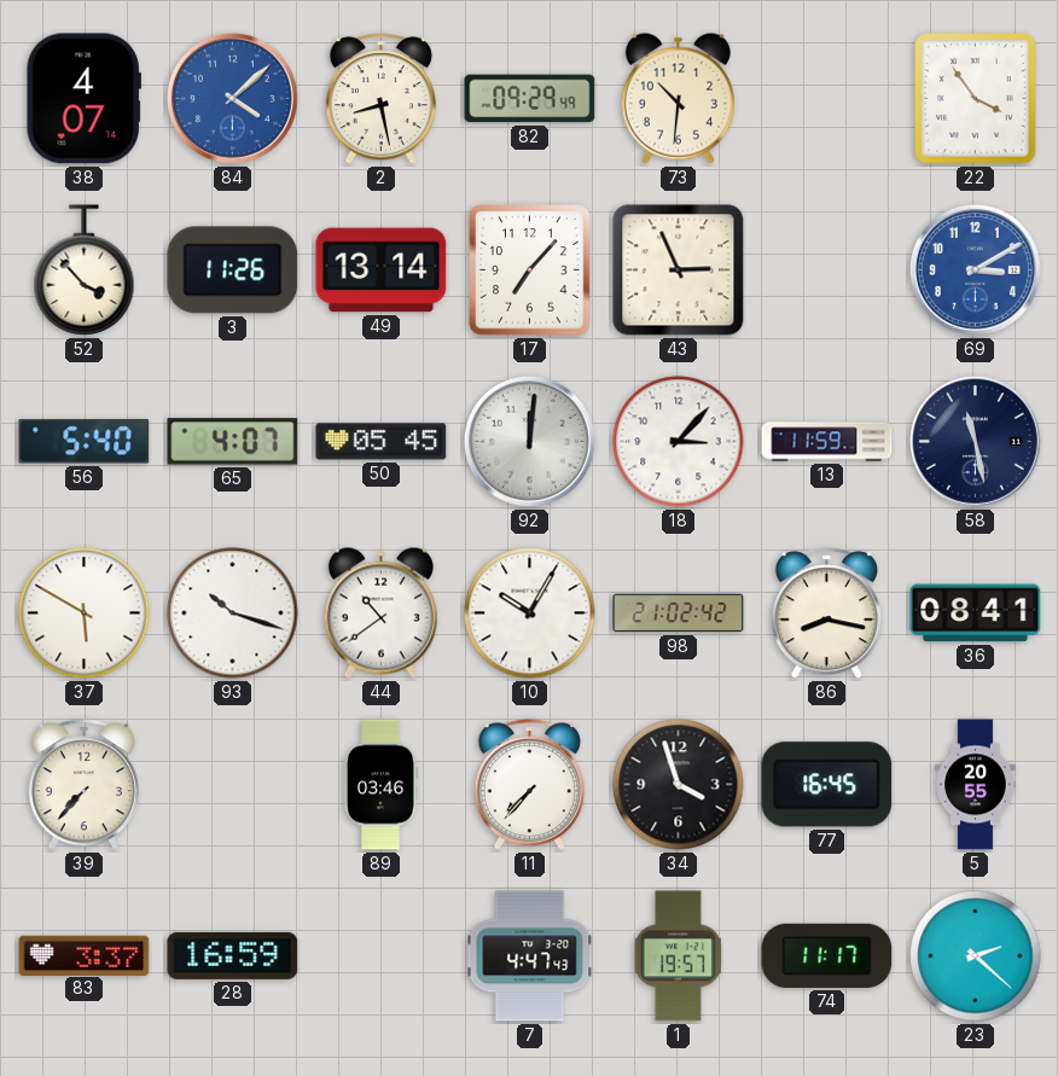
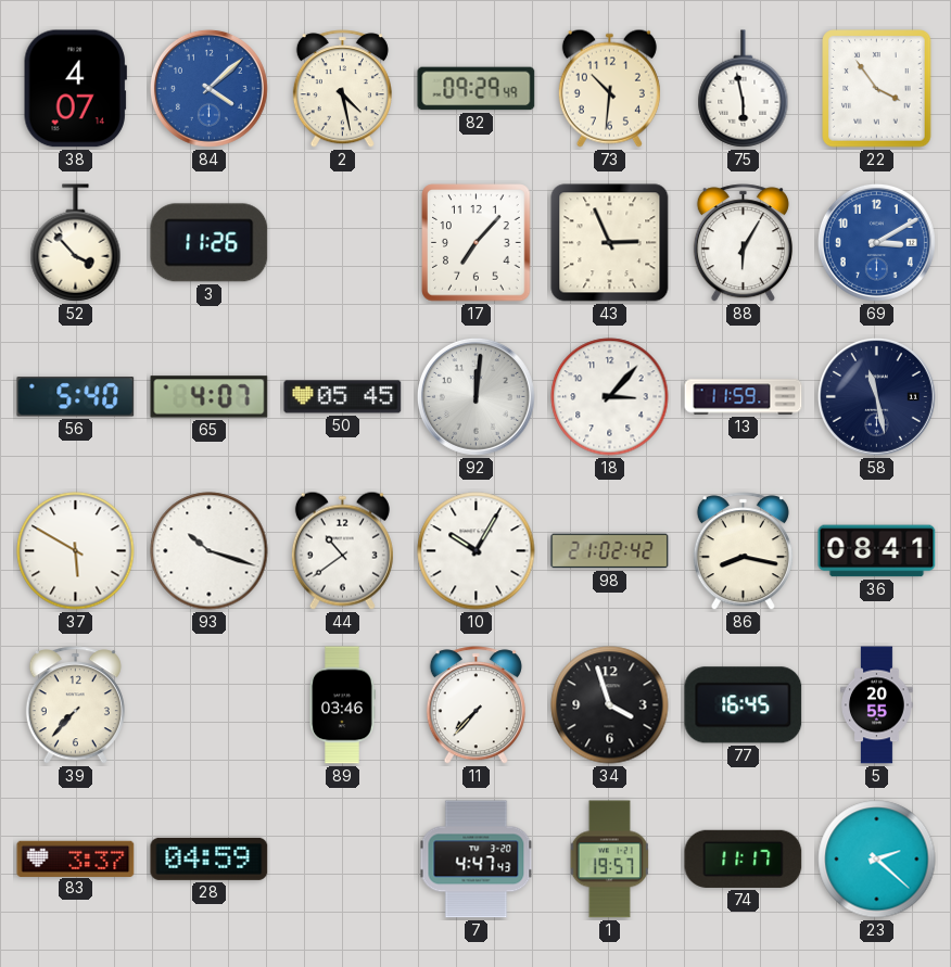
2: 8:28 -> 4:28
75: none -> 5:58
49: 13:14 -> none
88: none -> 6:05
28: 16:59 -> 04:59
